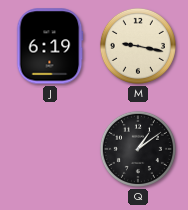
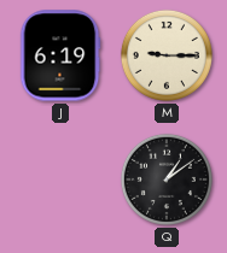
M: 9:17 -> 9:15
